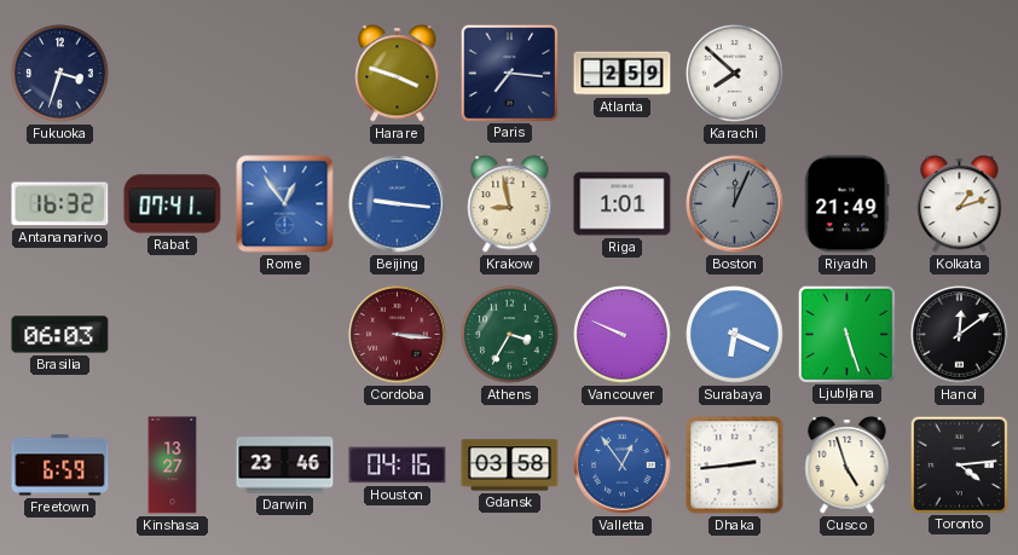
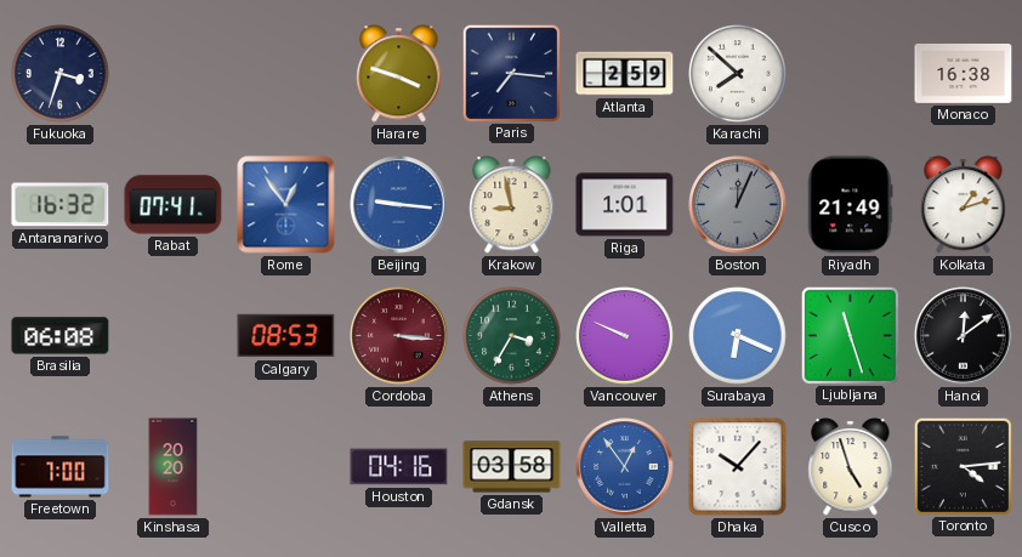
Monaco: none -> 16:38
Brasilia: 06:03 -> 06:08
Calgary: none -> 08:53
Ljubljana: 5:27 -> 11:27
Freetown: 6:59 -> 7:00
Kinshasa: 13:27 -> 20:20
Darwin: 23:46 -> none
Dhaka: 2:44 -> 10:07
